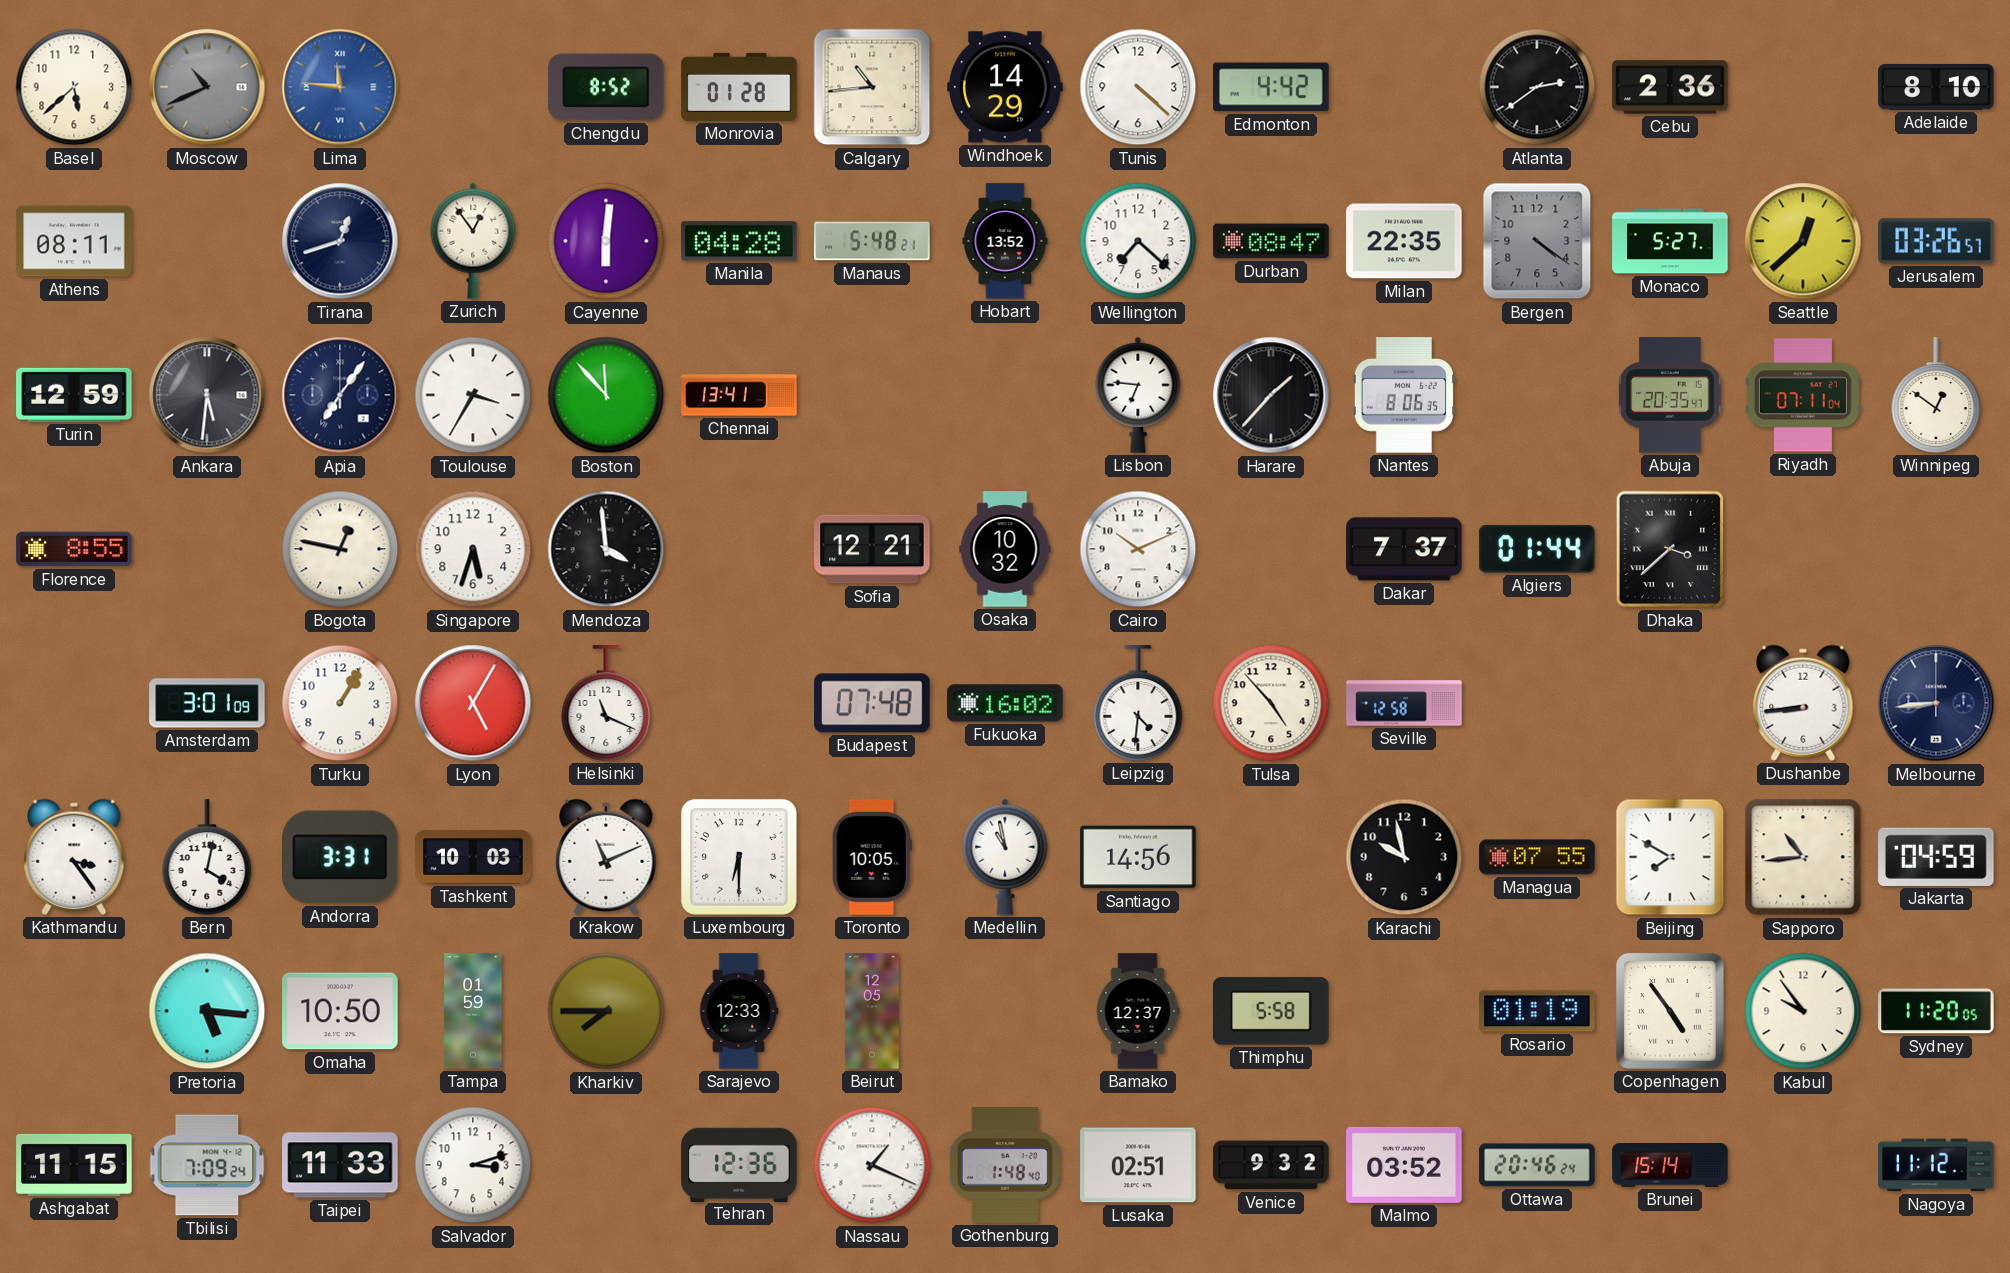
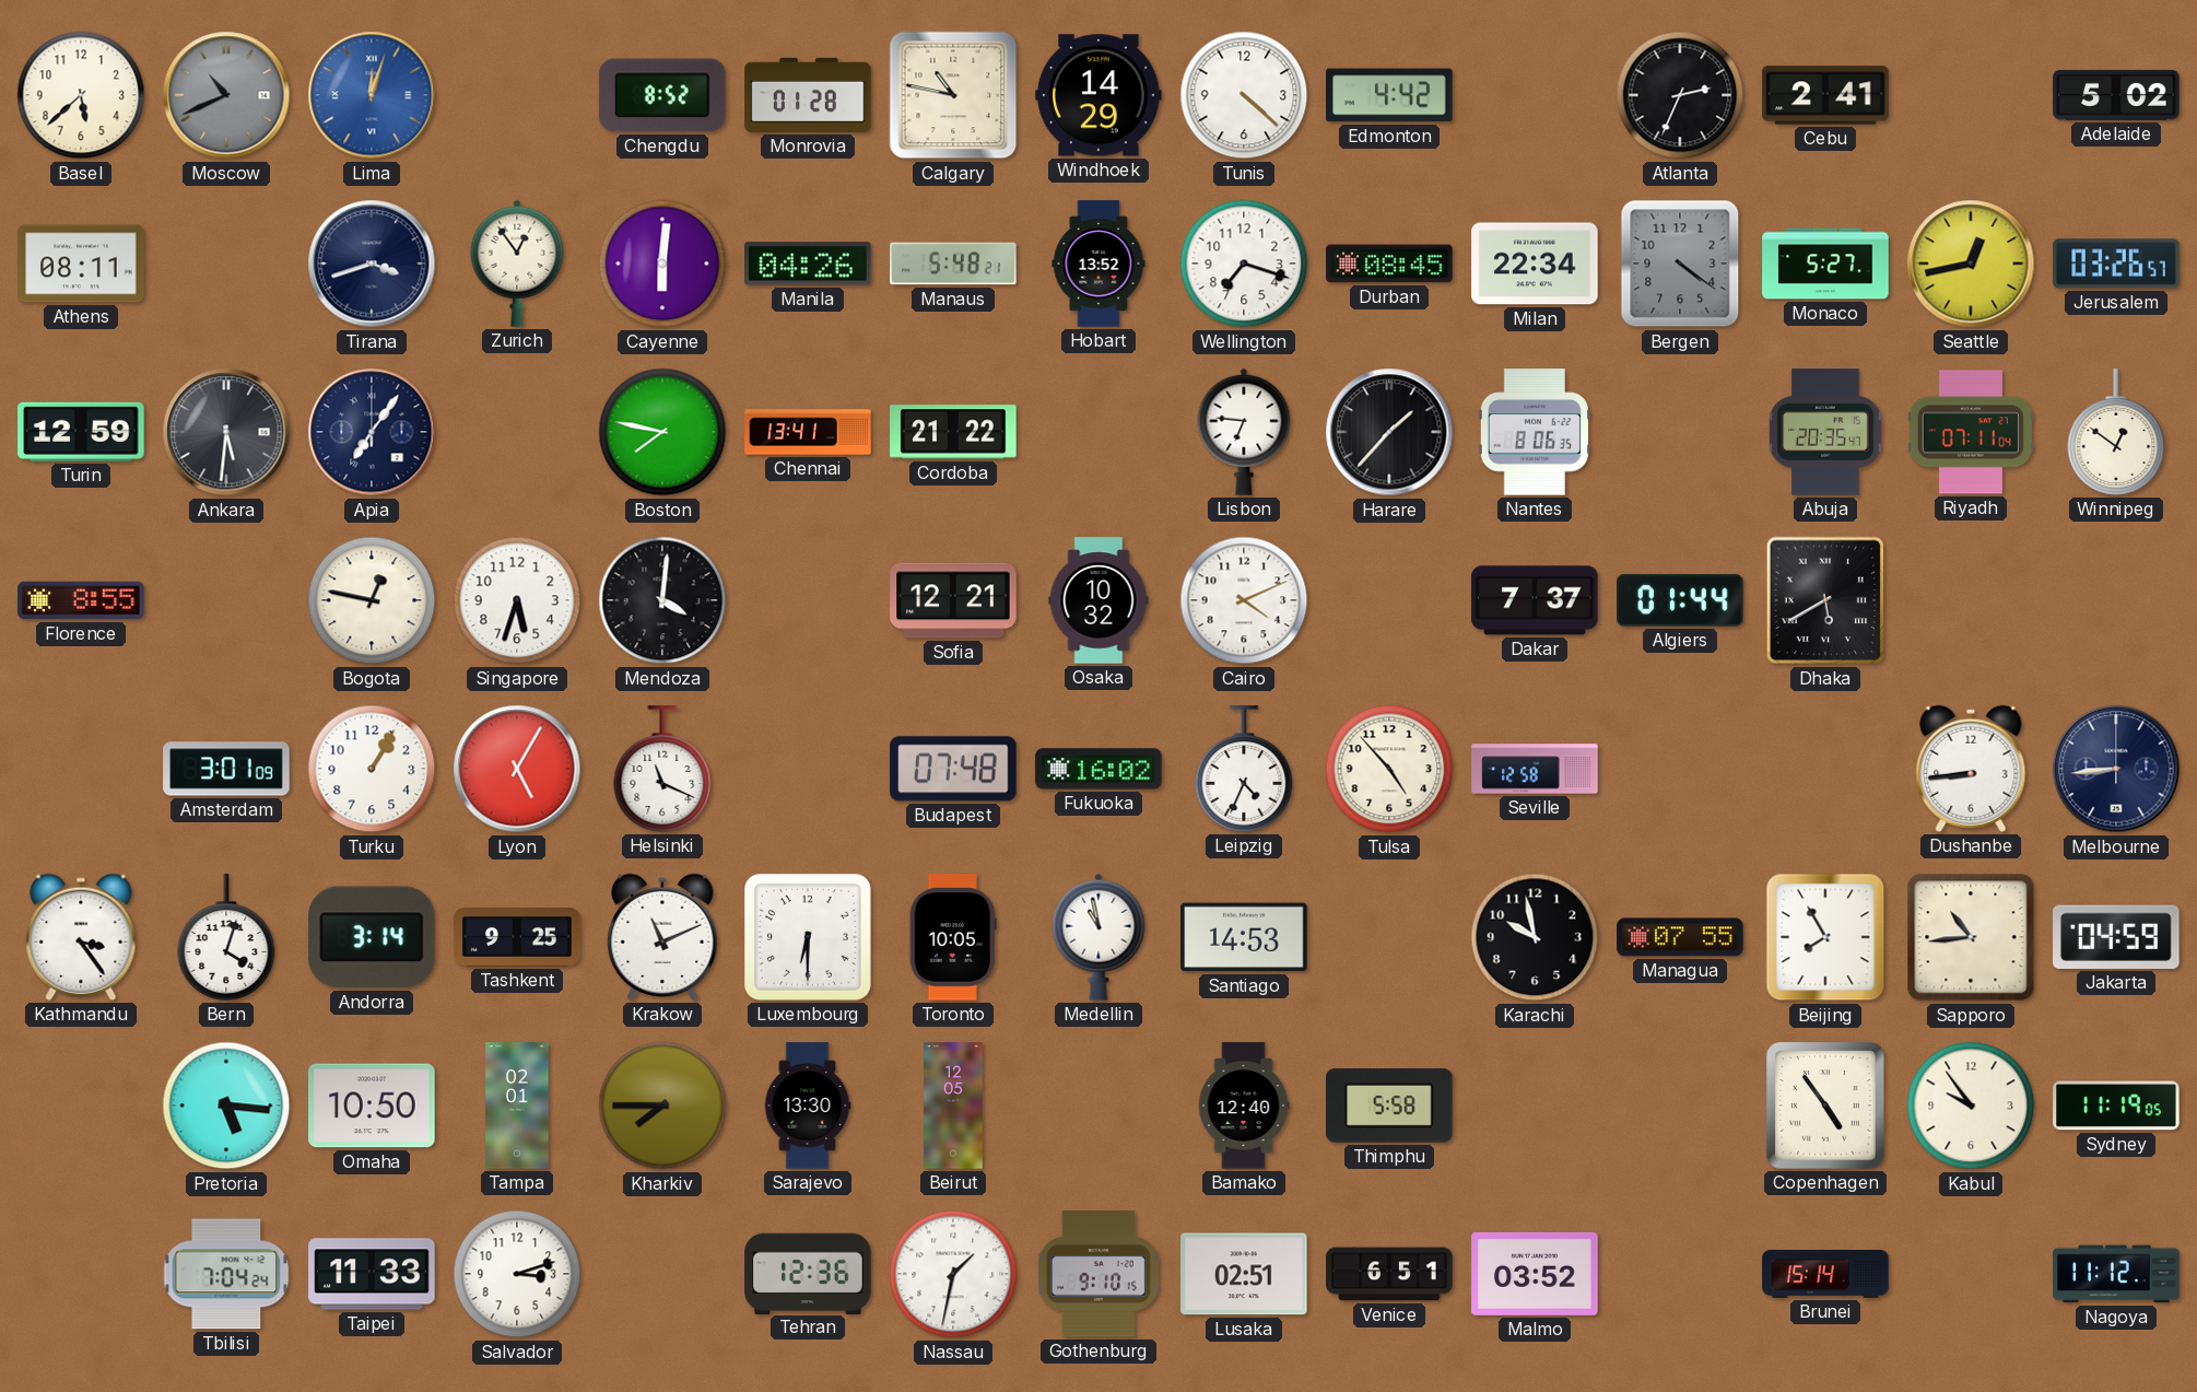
Lima: 11:46 -> 12:03
Calgary: 10:44 -> 10:47
Atlanta: 2:39 -> 2:34
Cebu: 2:36 -> 2:41
Adelaide: 8:10 -> 5:02
Tirana: 12:42 -> 3:42
Manila: 04:28 -> 04:26
Wellington: 7:22 -> 7:18
Durban: 08:47 -> 08:45
Milan: 22:35 -> 22:34
Seattle: 12:38 -> 12:43
Toulouse: 3:35 -> none
Boston: 11:53 -> 7:47
Cordoba: none -> 21:22
Mendoza: 3:59 -> 4:01
Cairo: 10:11 -> 4:11
Dhaka: 3:38 -> 5:40
Leipzig: 4:31 -> 4:34
Bern: 4:02 -> 4:03
Andorra: 3:31 -> 3:14
Tashkent: 10:03 -> 9:25
Santiago: 14:56 -> 14:53
Beijing: 7:50 -> 7:55
Tampa: 01:59 -> 02:01
Sarajevo: 12:33 -> 13:30
Bamako: 12:37 -> 12:40
Rosario: 01:19 -> none
Sydney: 11:20 -> 11:19
Ashgabat: 11:15 -> none
Tbilisi: 7:09 -> 7:04
Nassau: 1:19 -> 1:32
Gothenburg: 1:48 -> 9:10
Venice: 9:32 -> 6:51
Ottawa: 20:46 -> none
